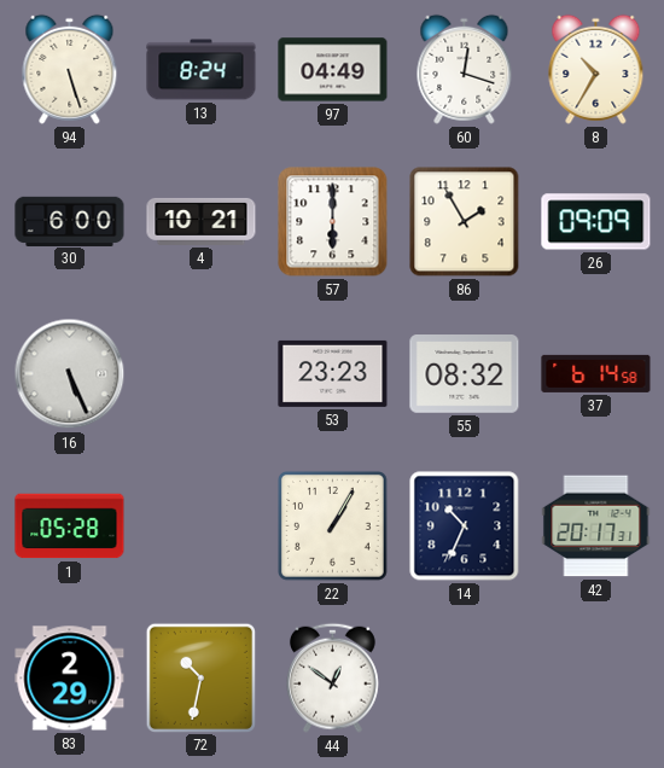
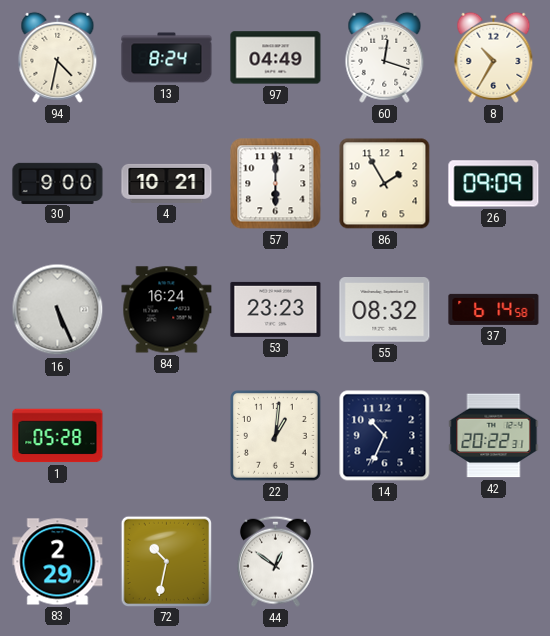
94: 5:27 -> 4:32
30: 6:00 -> 9:00
84: none -> 16:24
22: 1:05 -> 1:01
42: 20:17 -> 20:22
